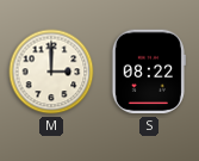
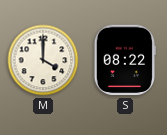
M: 3:00 -> 4:00
